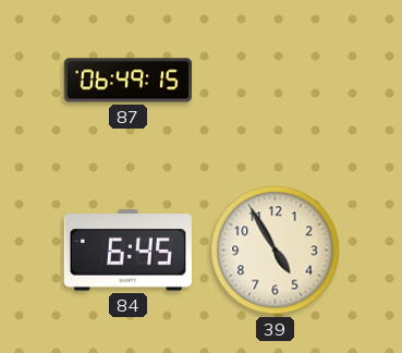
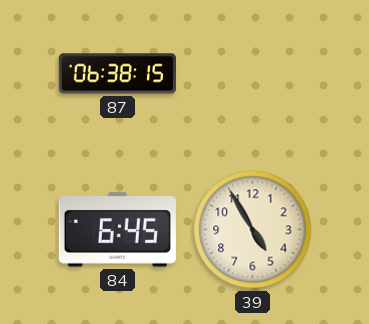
87: 06:49 -> 06:38
